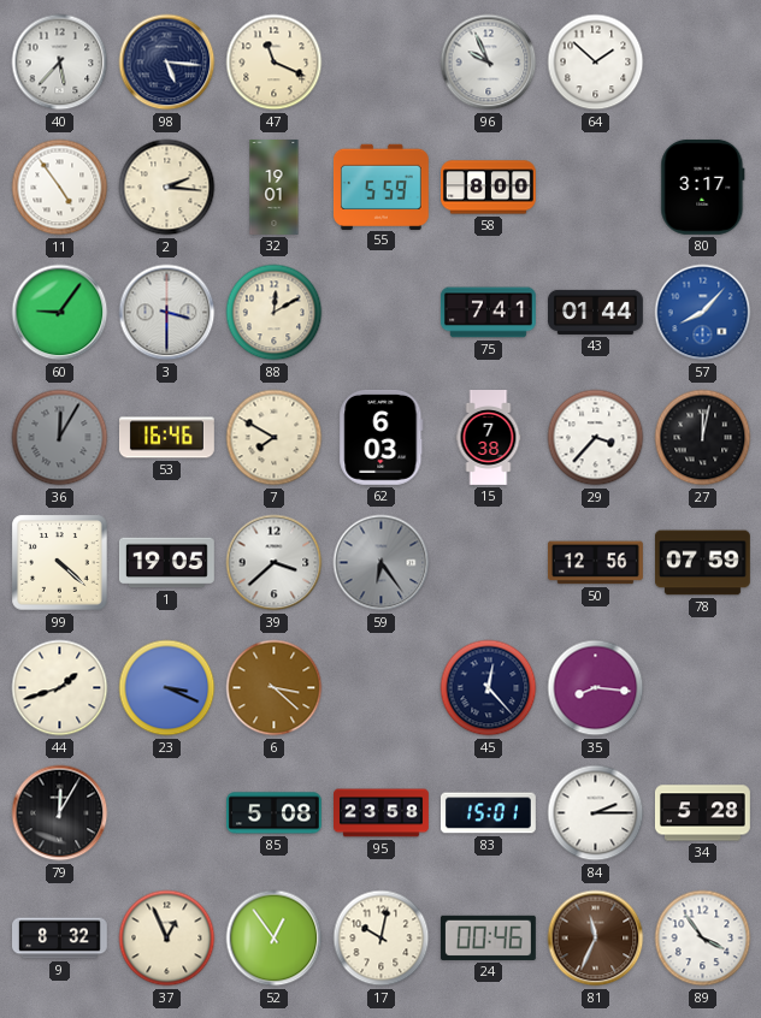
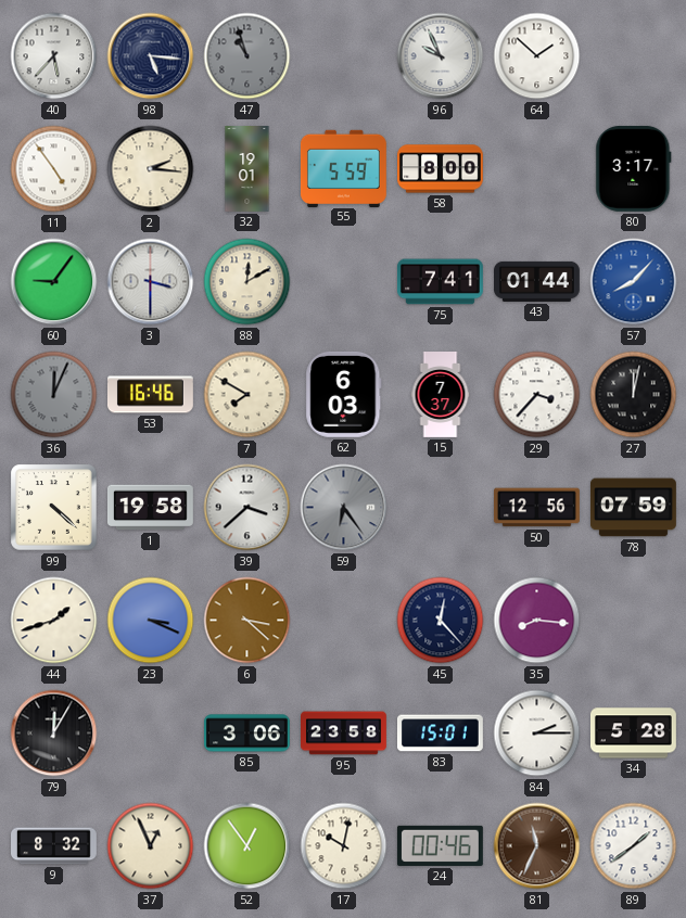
47: 11:19 -> 10:57
47 dial: cream -> grey
36: 12:05 -> 12:04
15: 7:38 -> 7:37
1: 19:05 -> 19:58
85: 5:08 -> 3:06
89: 3:54 -> 1:39
